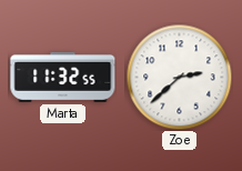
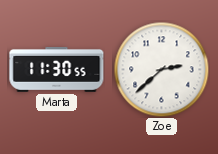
Marta: 11:32 -> 11:30
